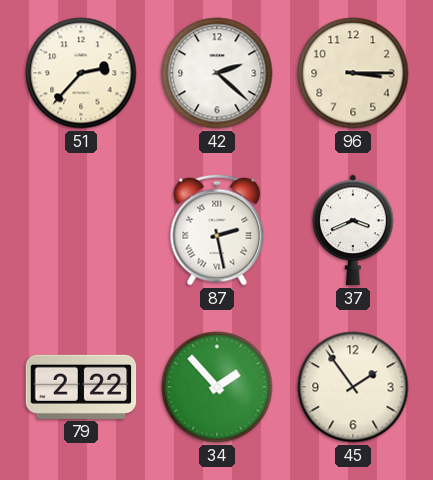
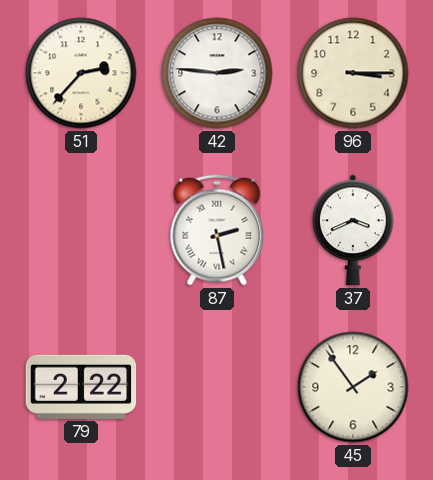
42: 2:22 -> 2:46
34: 1:53 -> none
